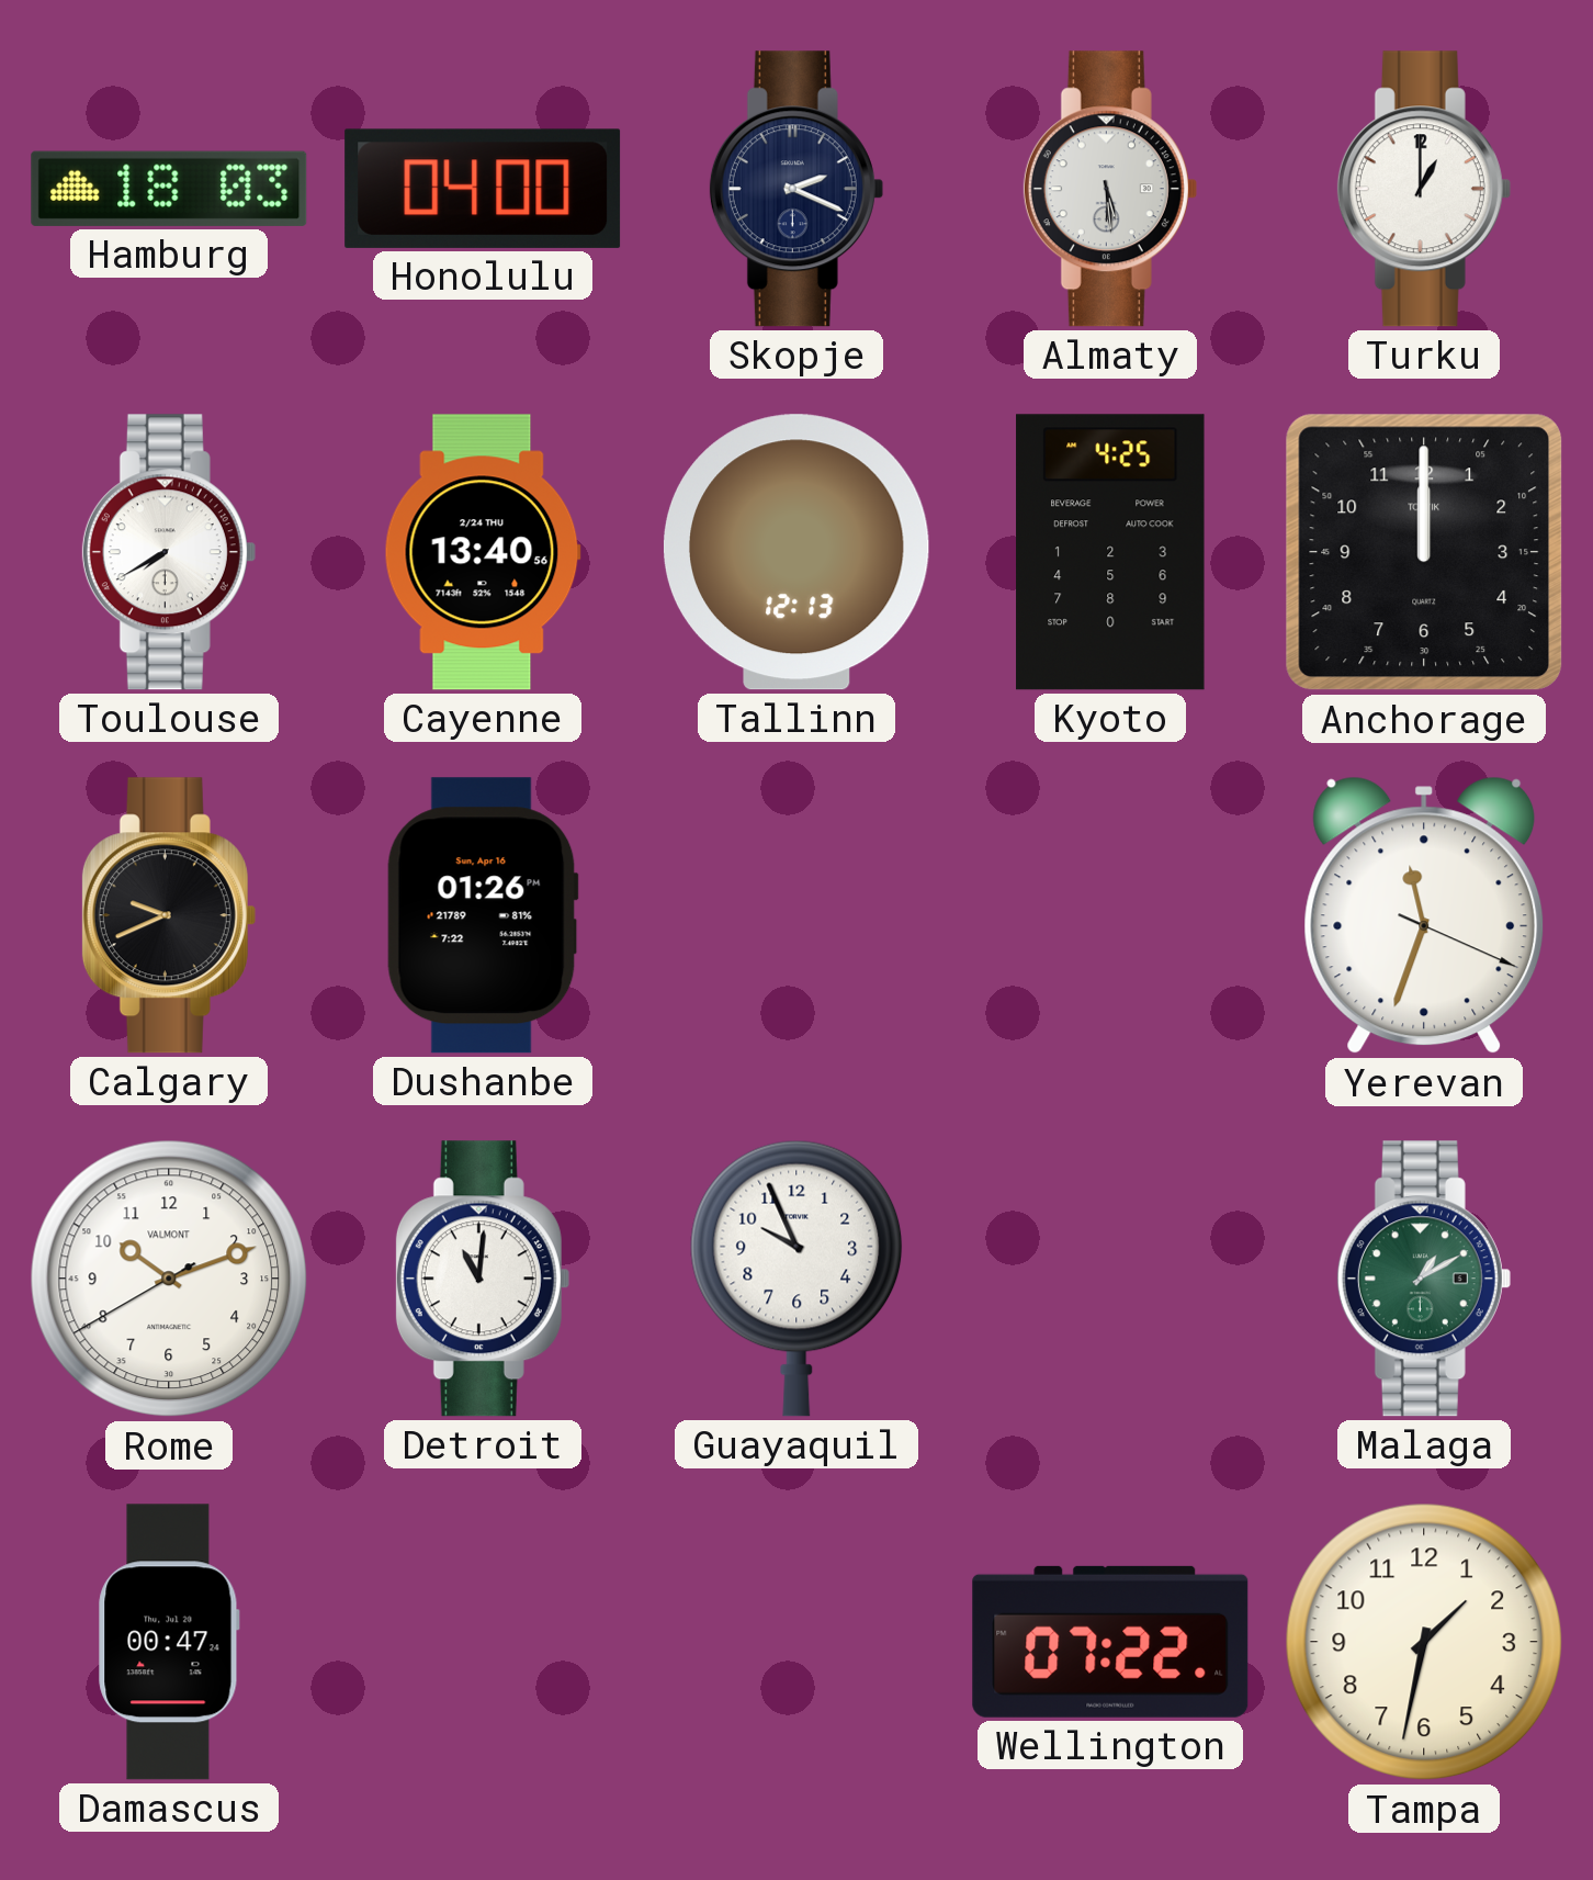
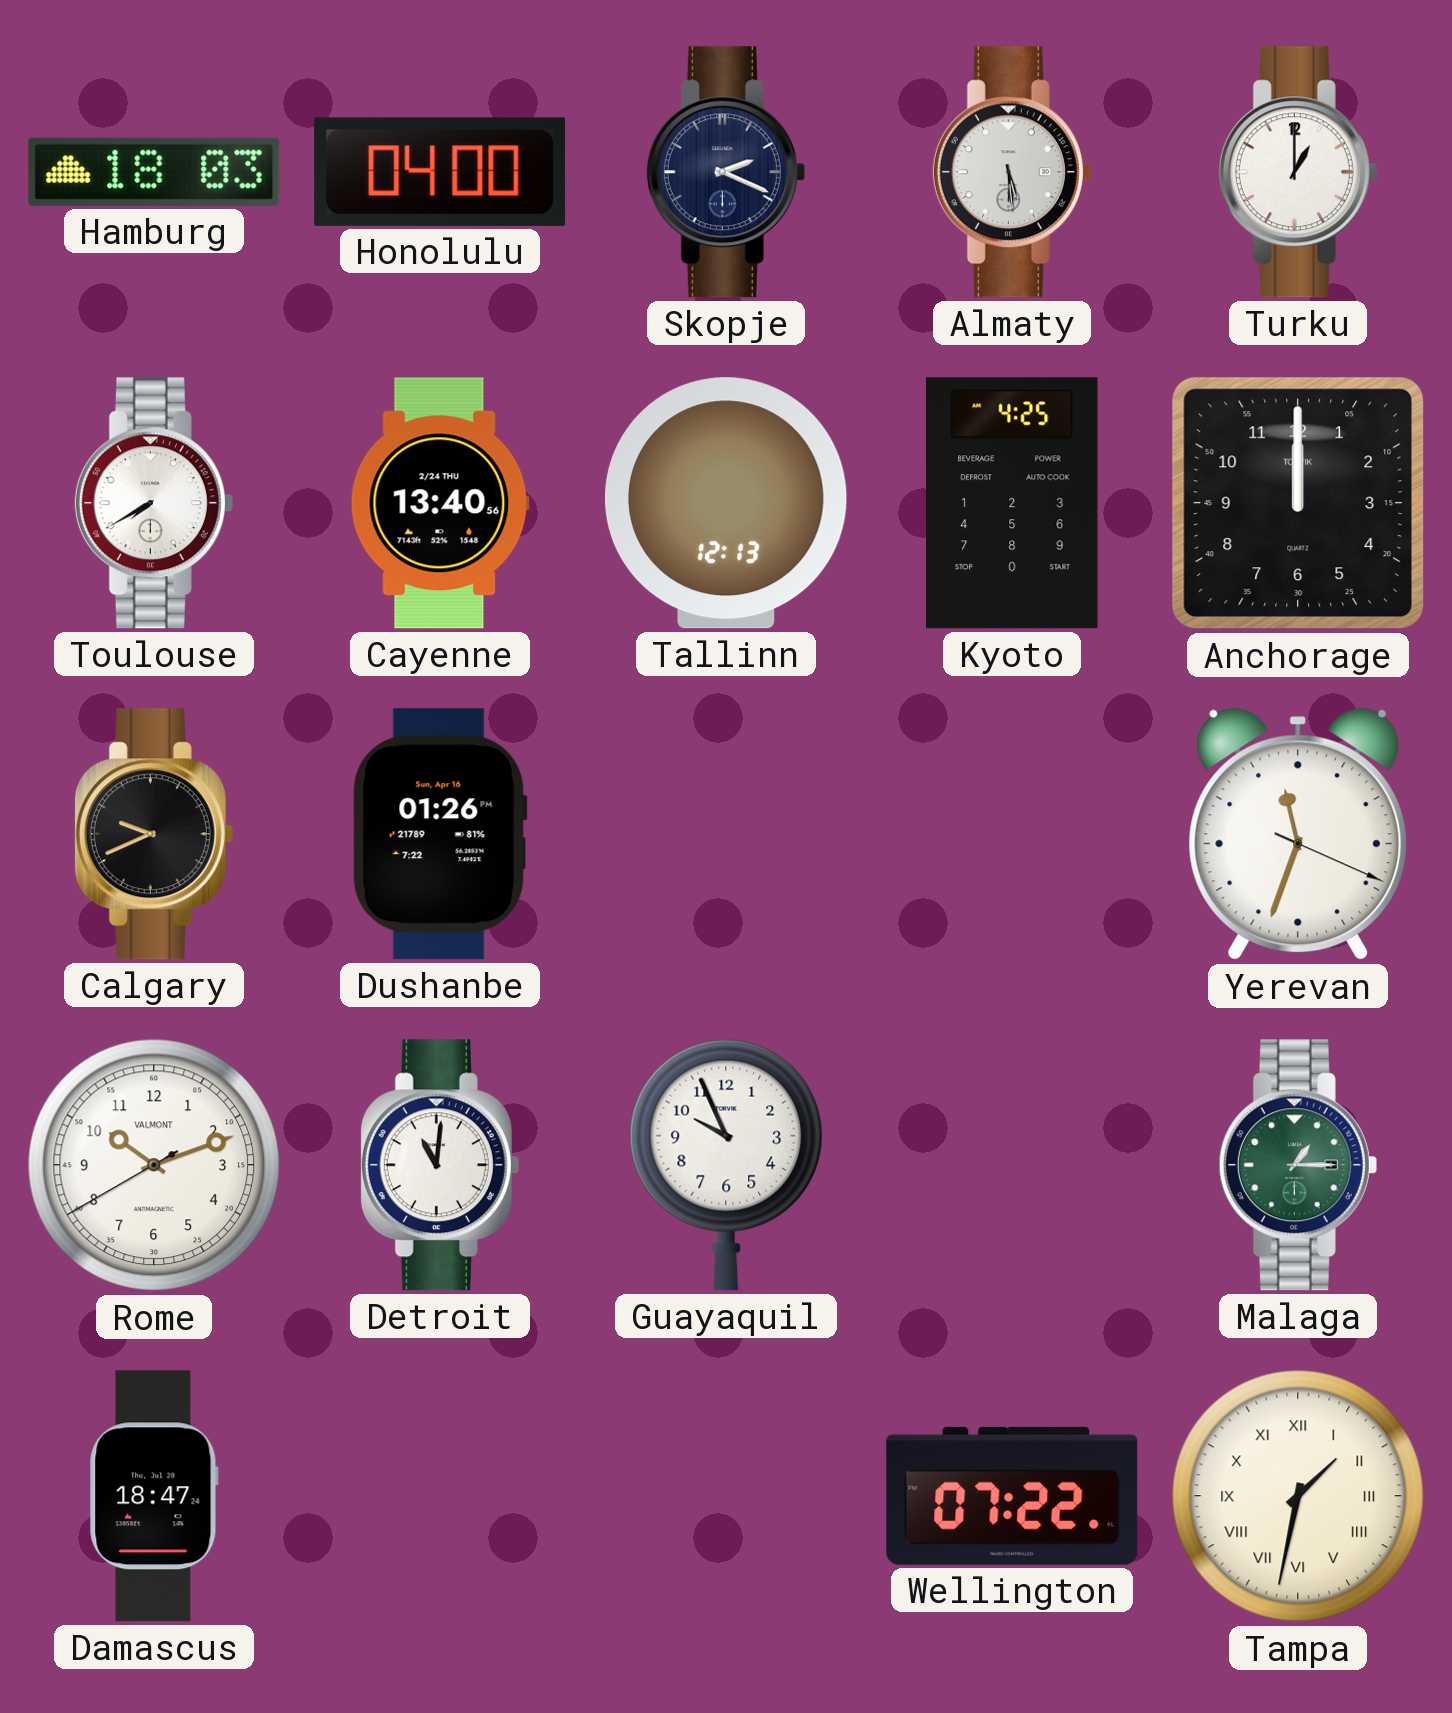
Malaga: 1:10 -> 1:15
Damascus: 00:47 -> 18:47
Tampa numerals: Arabic -> Roman
